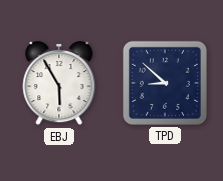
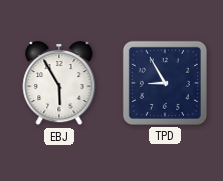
TPD: 8:52 -> 8:55
